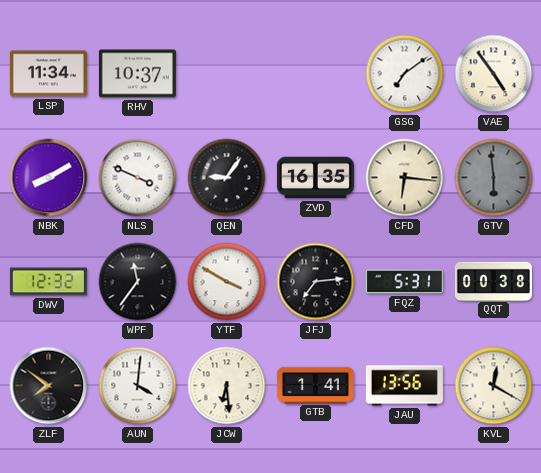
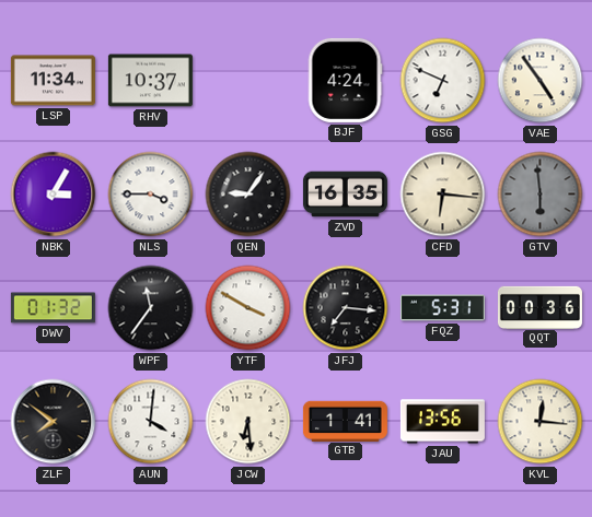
BJF: none -> 4:24
GSG: 7:09 -> 6:49
NBK: 8:10 -> 3:05
NLS: 3:49 -> 3:45
DWV: 12:32 -> 01:32
JFJ: 7:14 -> 7:16
QQT: 00:38 -> 00:36
KVL: 12:20 -> 12:16
